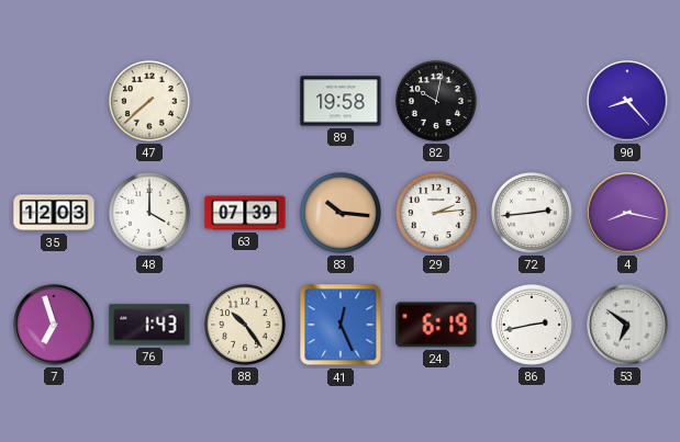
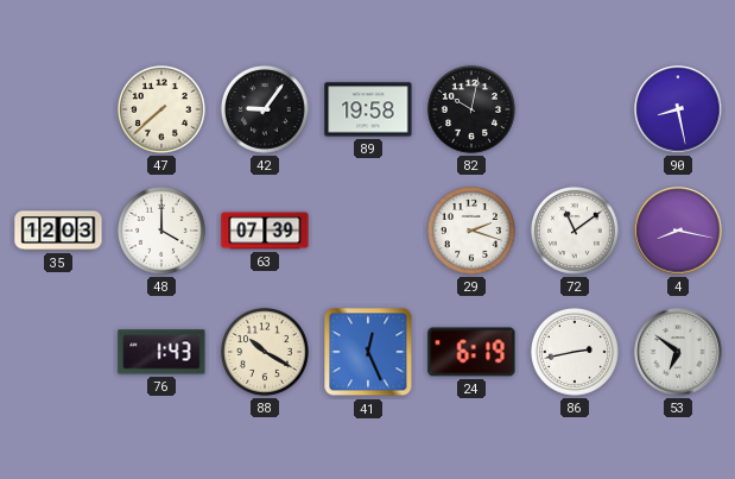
42: none -> 9:06
90: 8:23 -> 8:28
83: 10:16 -> none
29: 2:14 -> 2:18
72: 2:44 -> 11:09
7: 6:57 -> none
88: 10:24 -> 10:20
